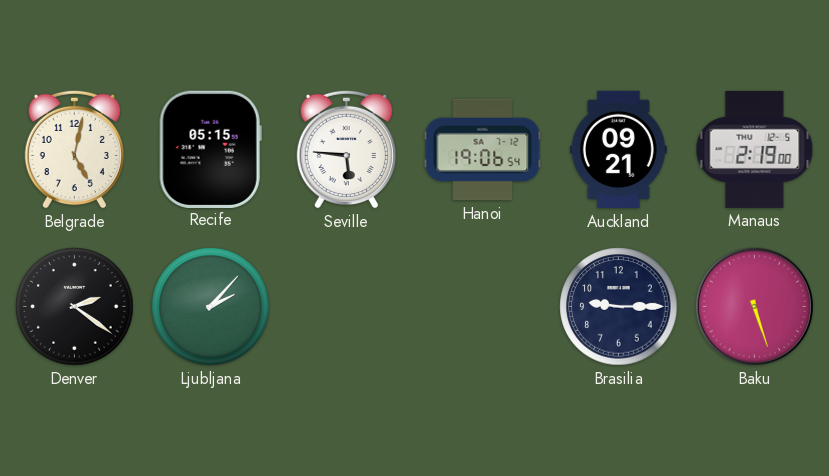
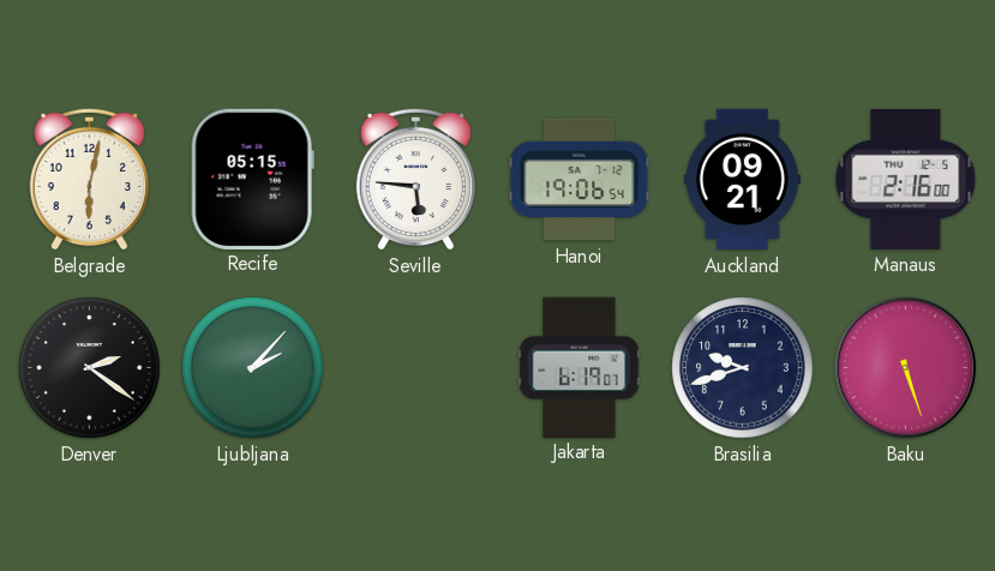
Belgrade: 5:02 -> 6:02
Manaus: 2:19 -> 2:16
Jakarta: none -> 6:19
Brasilia: 9:15 -> 9:42
